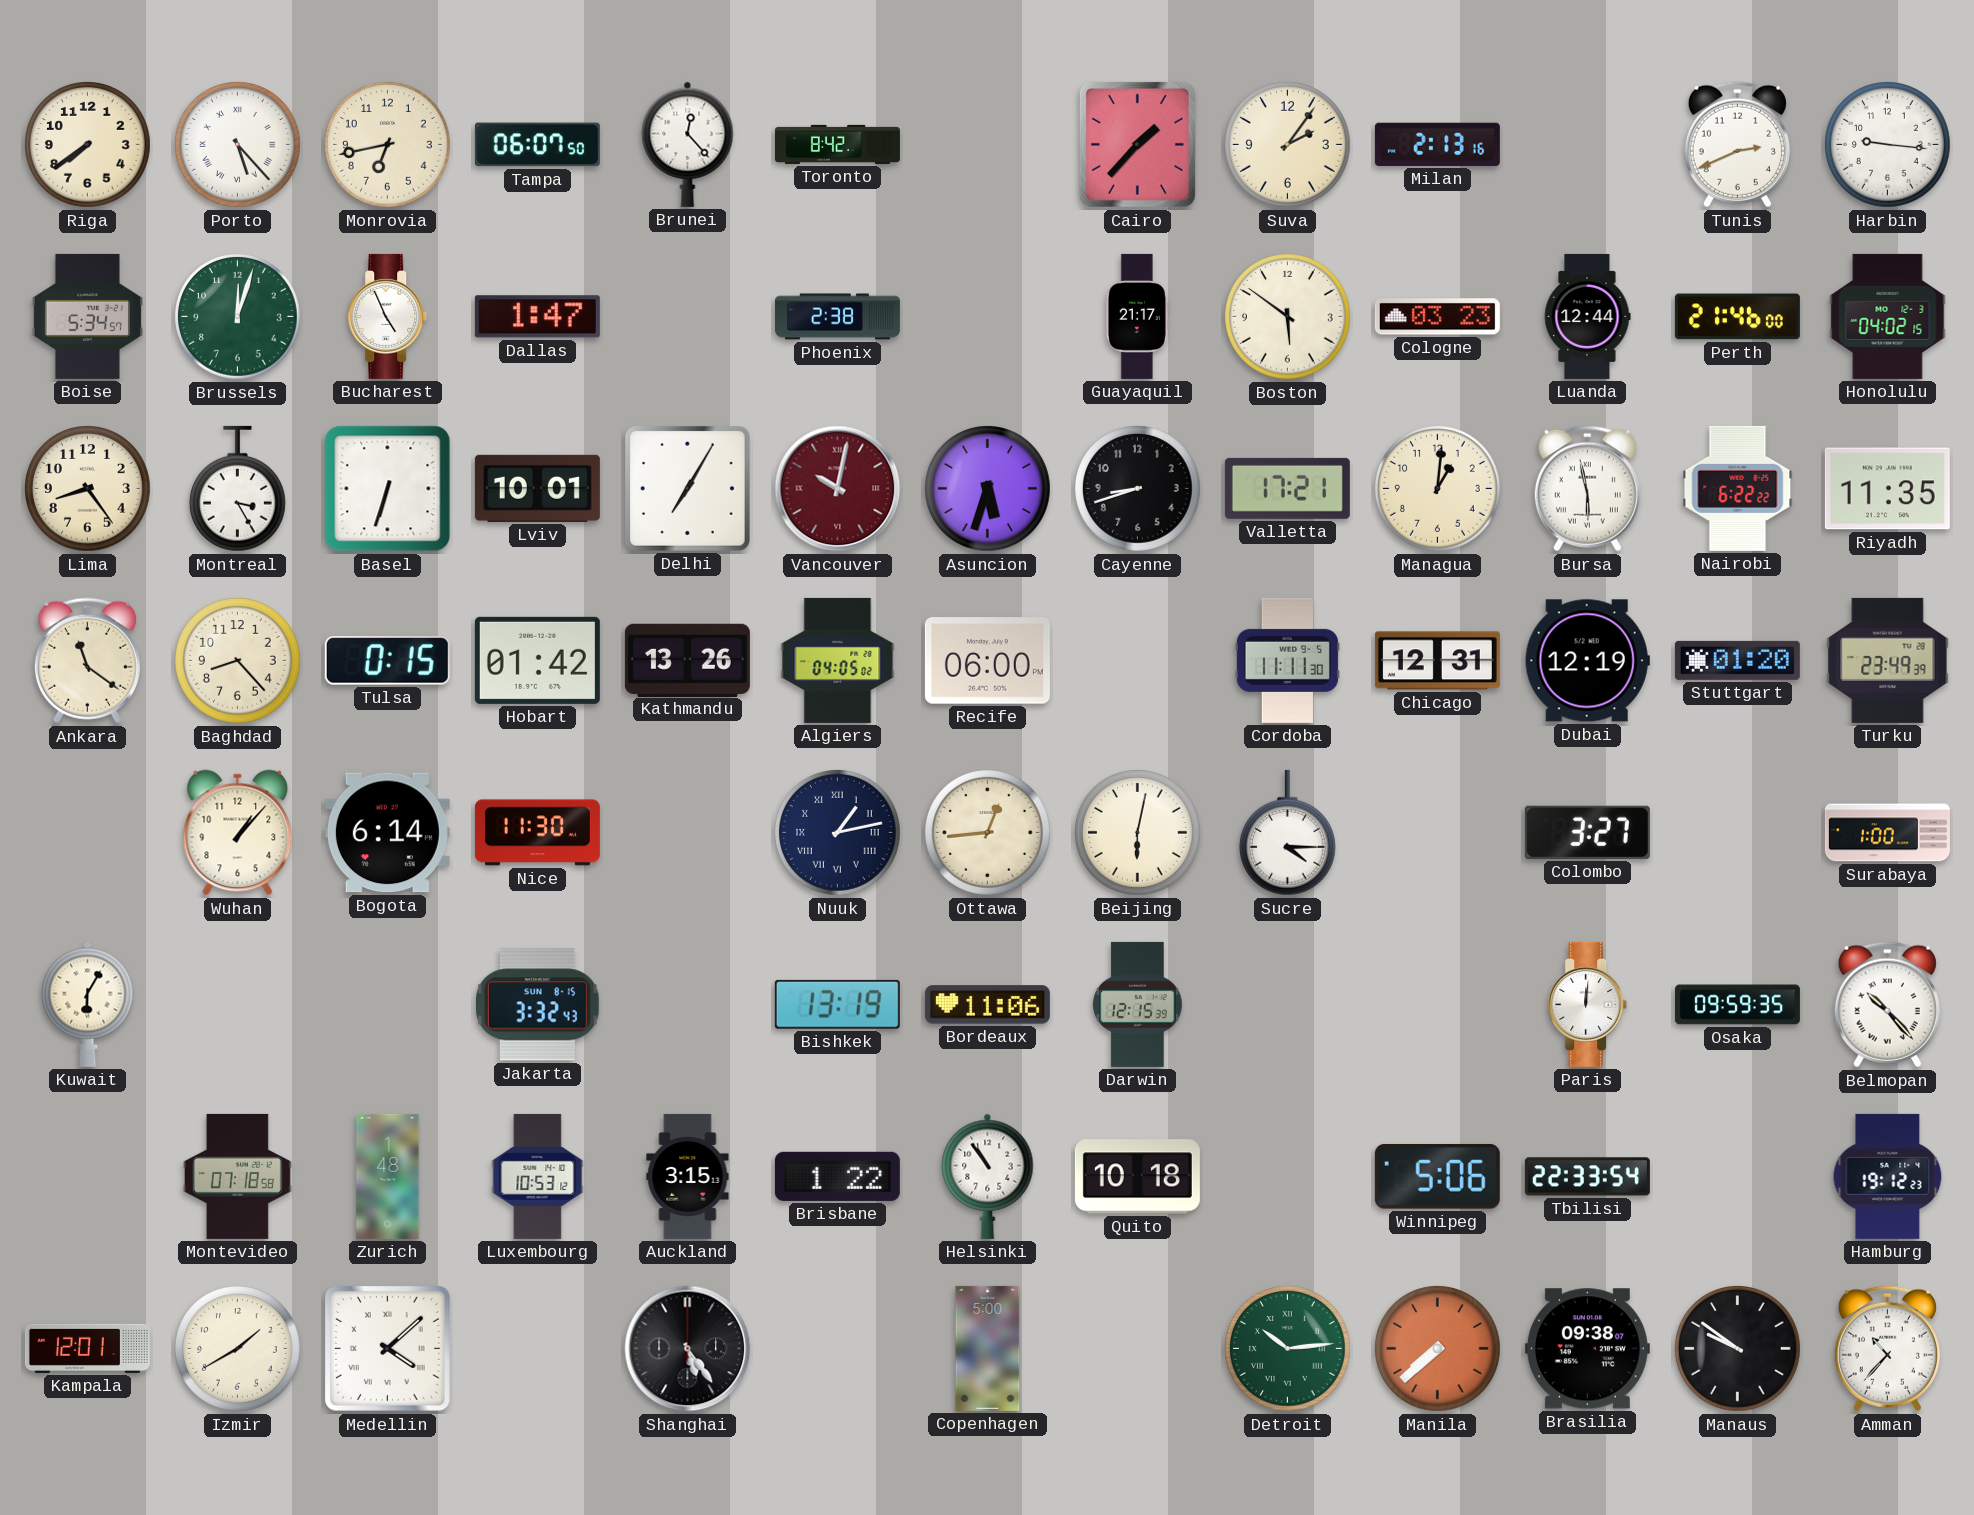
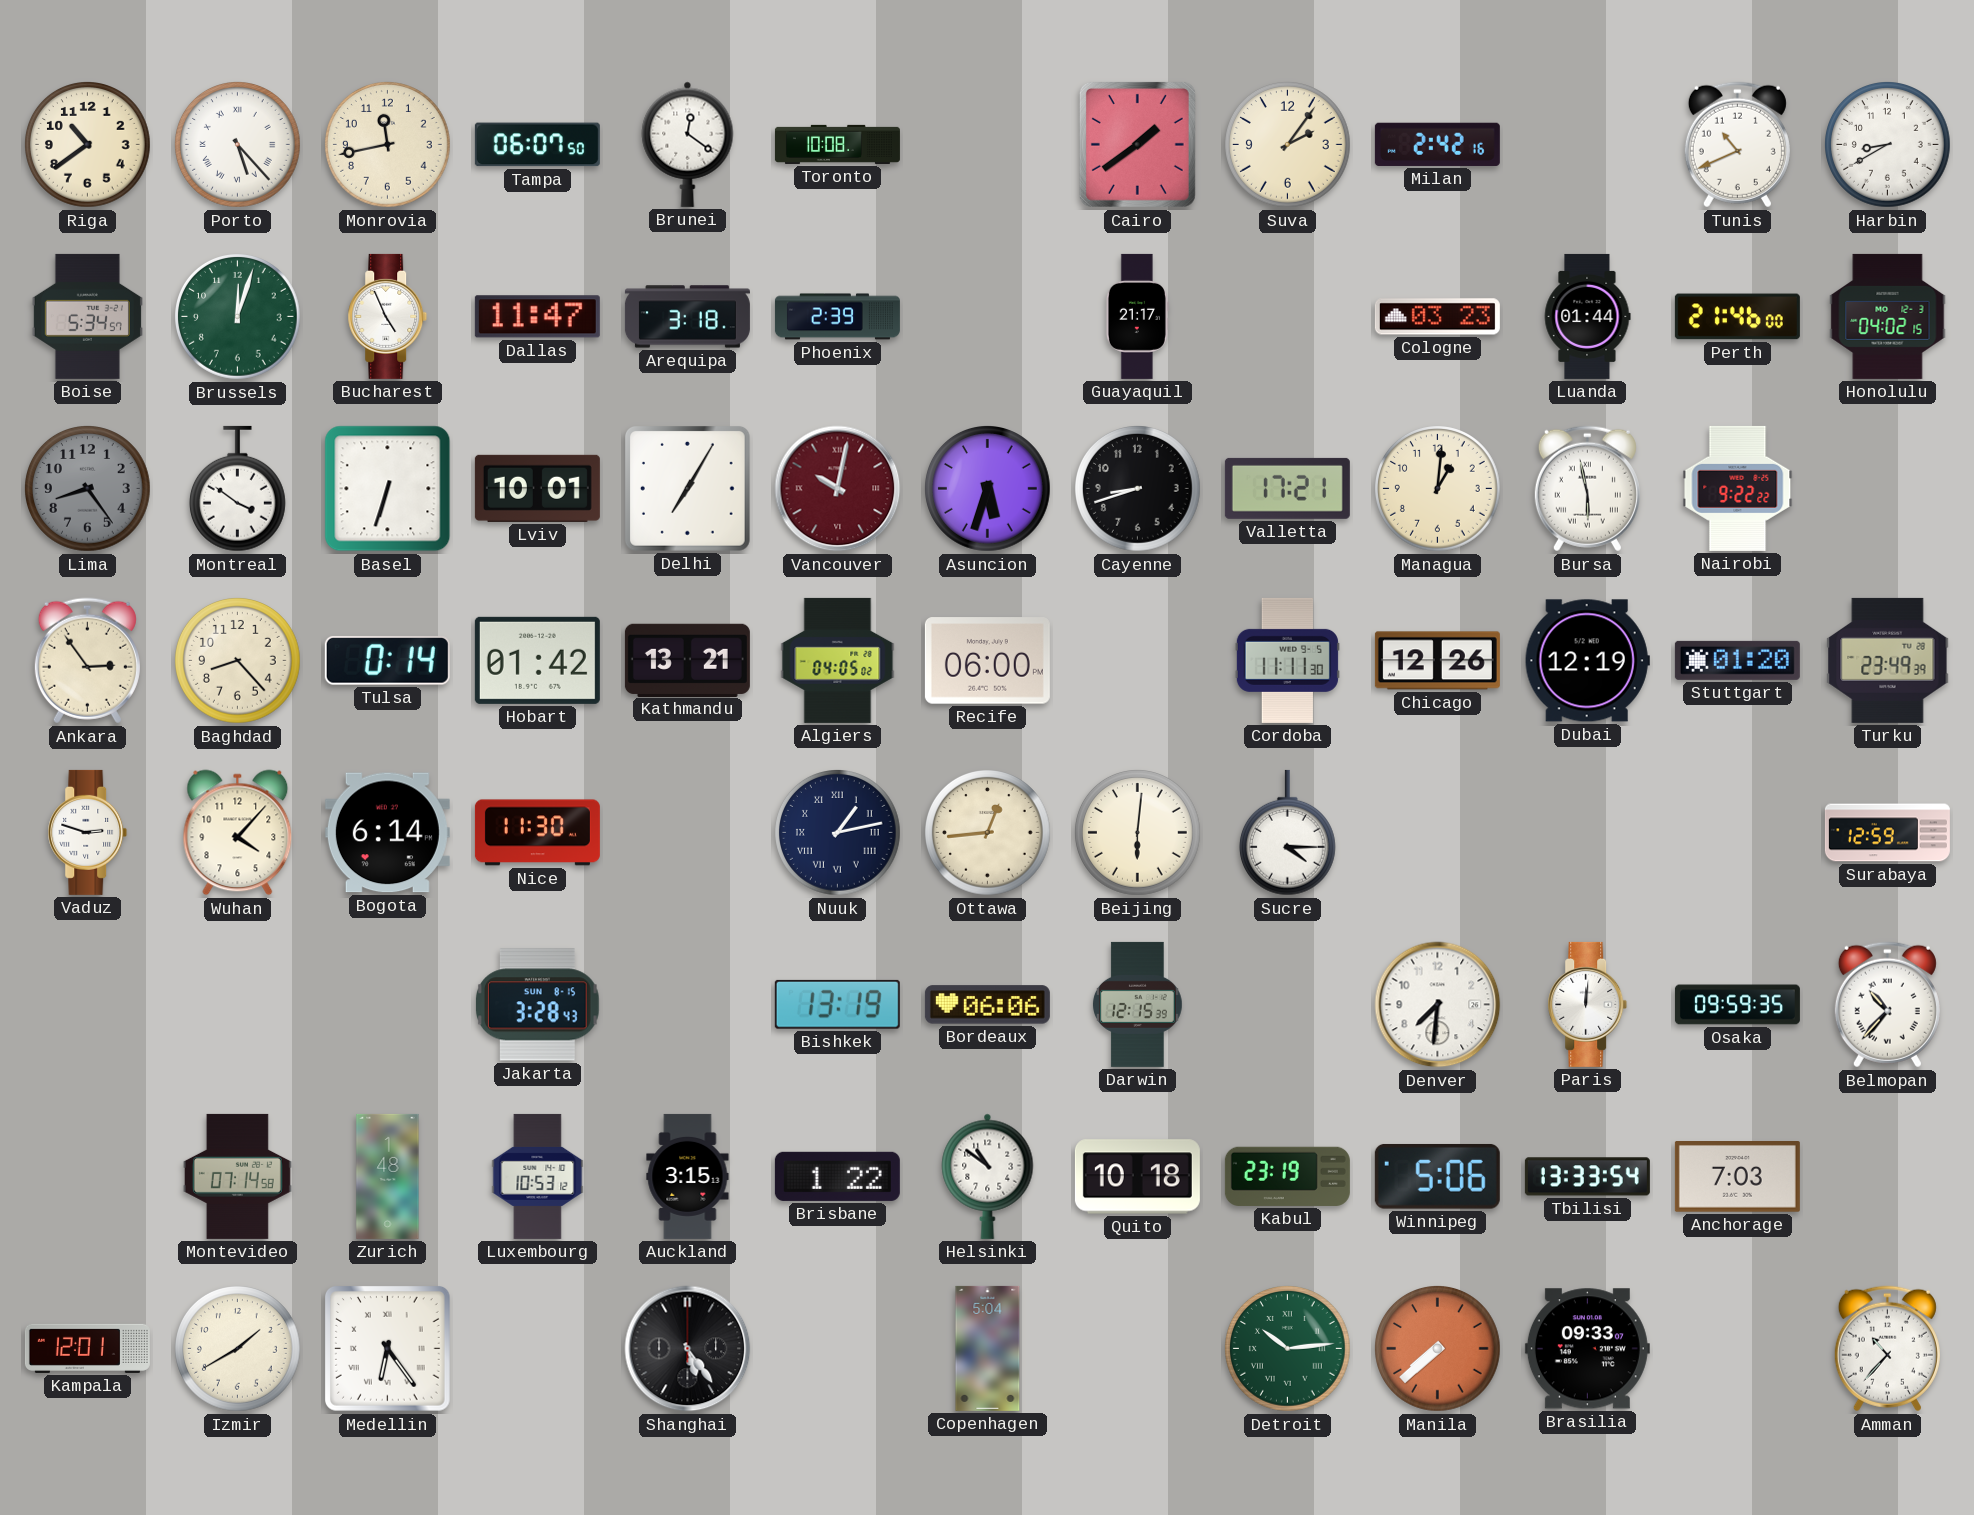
Riga: 7:39 -> 10:39
Monrovia: 6:43 -> 11:43
Brunei: 12:23 -> 12:21
Toronto: 8:42 -> 10:08
Cairo: 1:37 -> 1:39
Milan: 2:13 -> 2:42
Tunis: 2:41 -> 10:41
Harbin: 9:16 -> 8:40
Dallas: 1:47 -> 11:47
Arequipa: none -> 3:18
Phoenix: 2:38 -> 2:39
Boston: 5:51 -> none
Luanda: 12:44 -> 01:44
Lima dial: cream -> grey
Montreal: 3:25 -> 3:51
Nairobi: 6:22 -> 9:22
Riyadh: 11:35 -> none
Ankara: 11:21 -> 2:54
Tulsa: 0:15 -> 0:14
Kathmandu: 13:26 -> 13:21
Chicago: 12:31 -> 12:26
Vaduz: none -> 2:48
Wuhan: 1:07 -> 4:07
Beijing: 6:02 -> 6:01
Colombo: 3:27 -> none
Surabaya: 1:00 -> 12:59
Kuwait: 6:05 -> none
Jakarta: 3:32 -> 3:28
Bordeaux: 11:06 -> 06:06
Denver: none -> 7:31
Belmopan: 10:23 -> 10:37
Montevideo: 07:18 -> 07:14
Helsinki: 10:54 -> 10:51
Kabul: none -> 23:19
Tbilisi: 22:33 -> 13:33
Anchorage: none -> 7:03
Hamburg: 19:12 -> none
Medellin: 4:08 -> 6:24
Copenhagen: 5:00 -> 5:04
Brasilia: 09:38 -> 09:33
Manaus: 9:51 -> none
